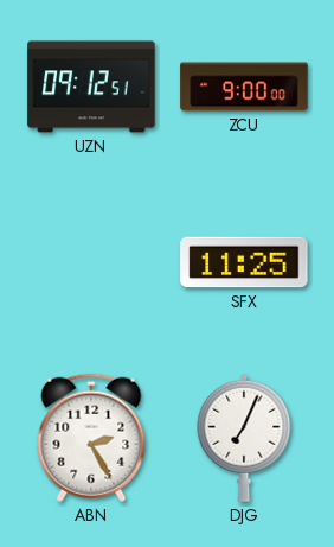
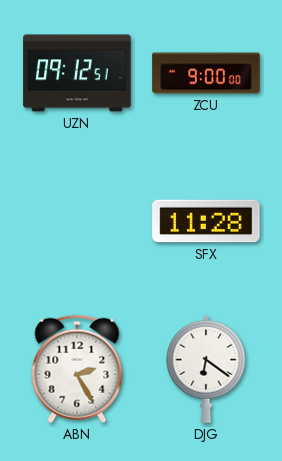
SFX: 11:25 -> 11:28
DJG: 7:04 -> 6:21
